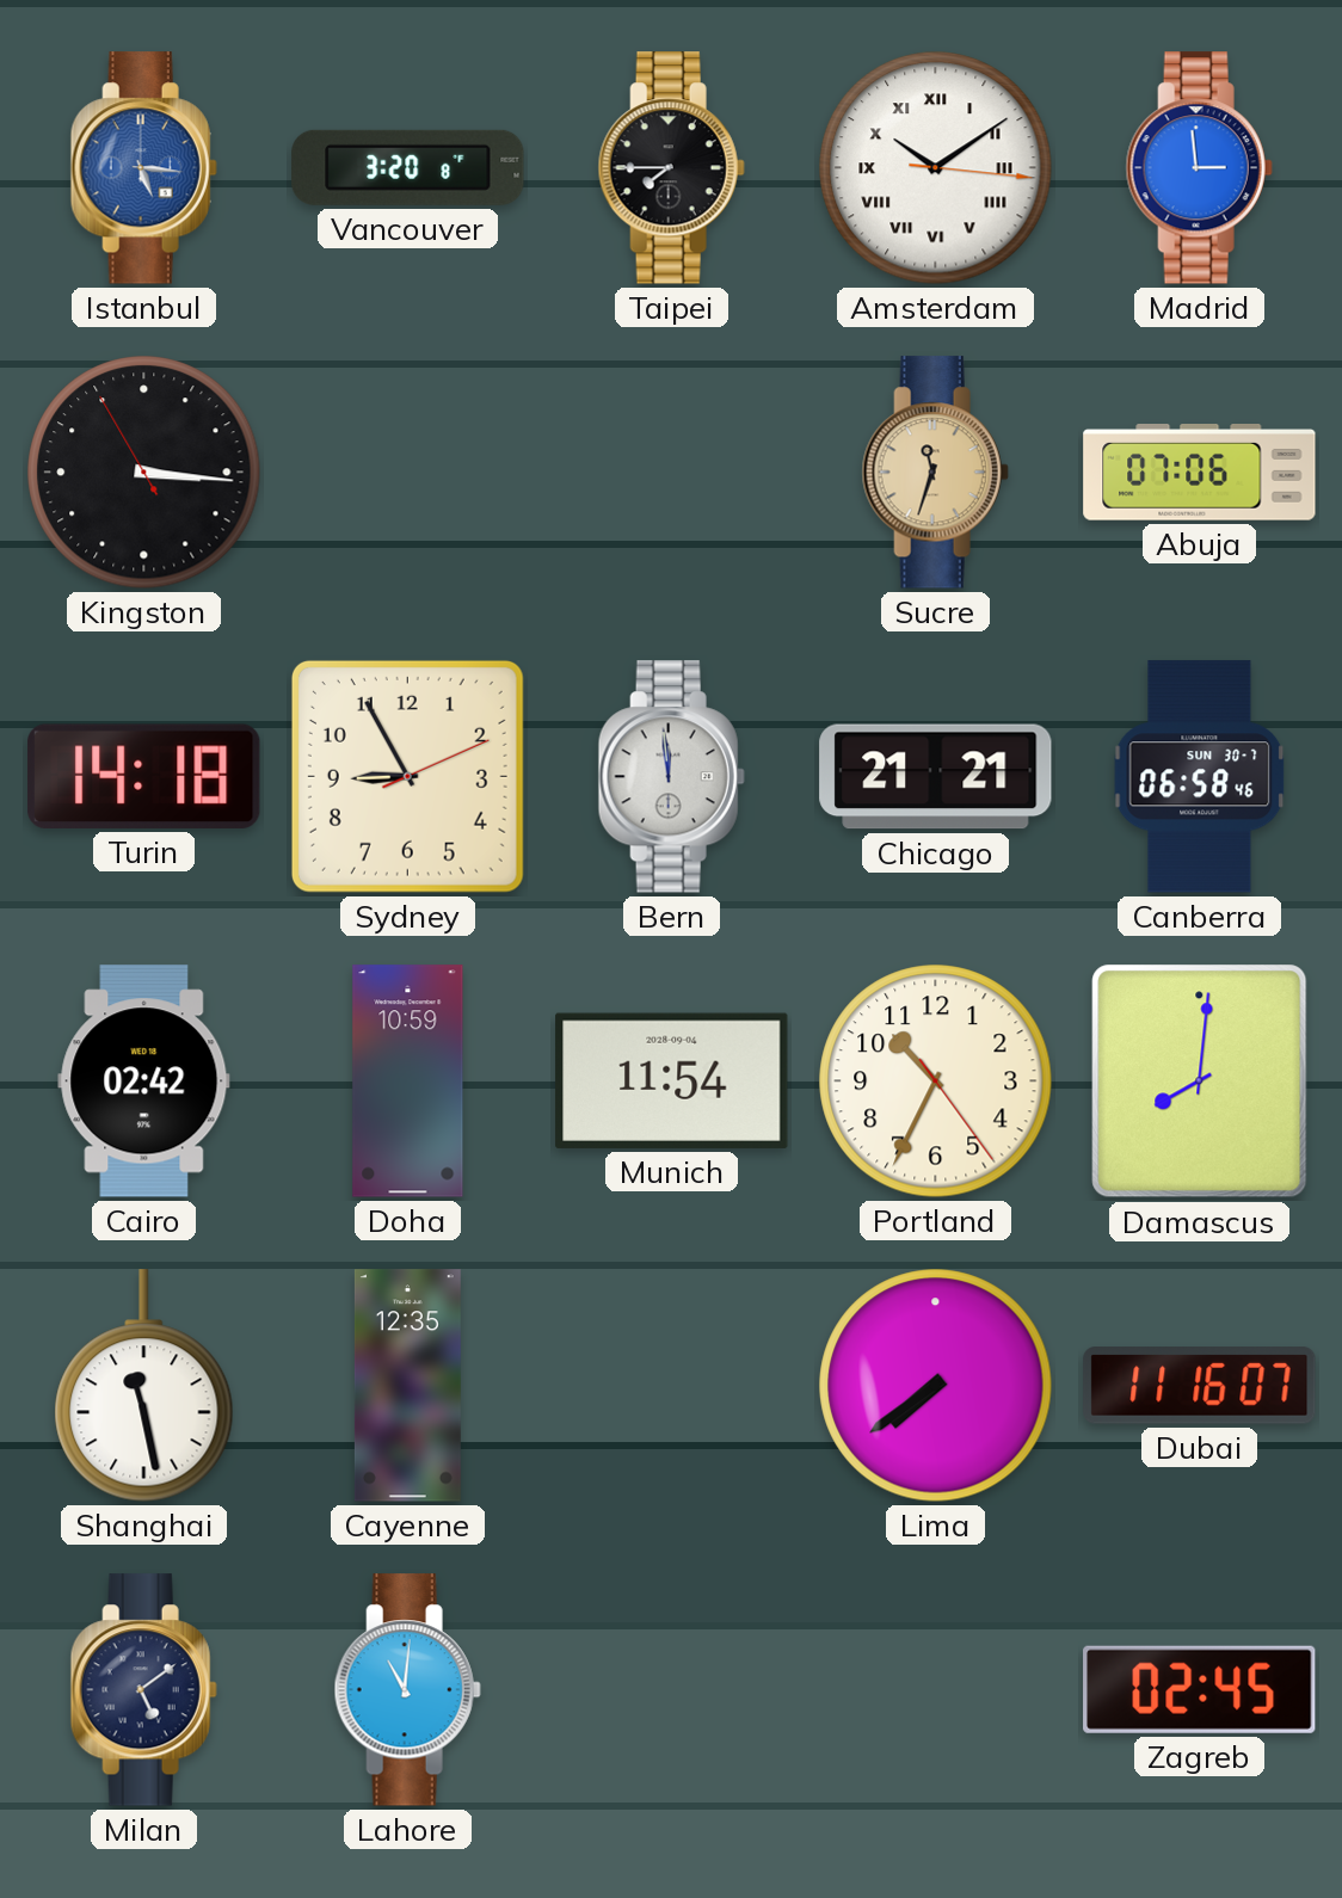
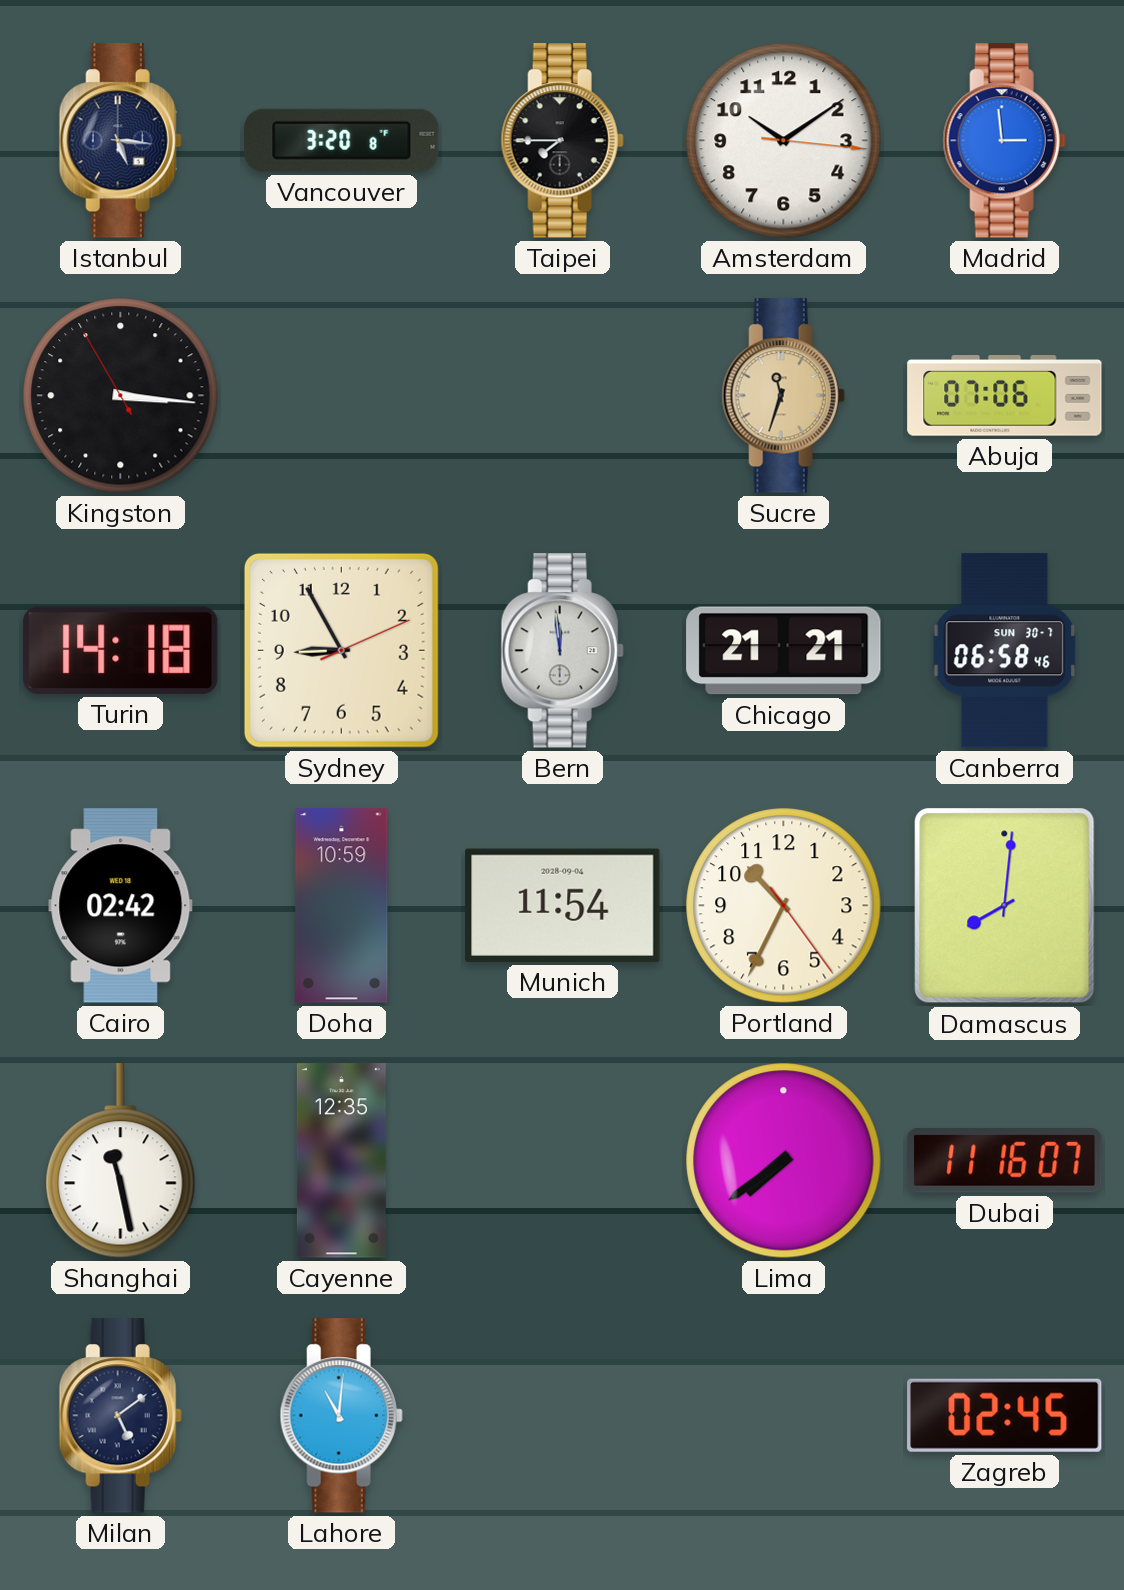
Istanbul dial: blue -> navy
Amsterdam numerals: Roman -> Arabic
